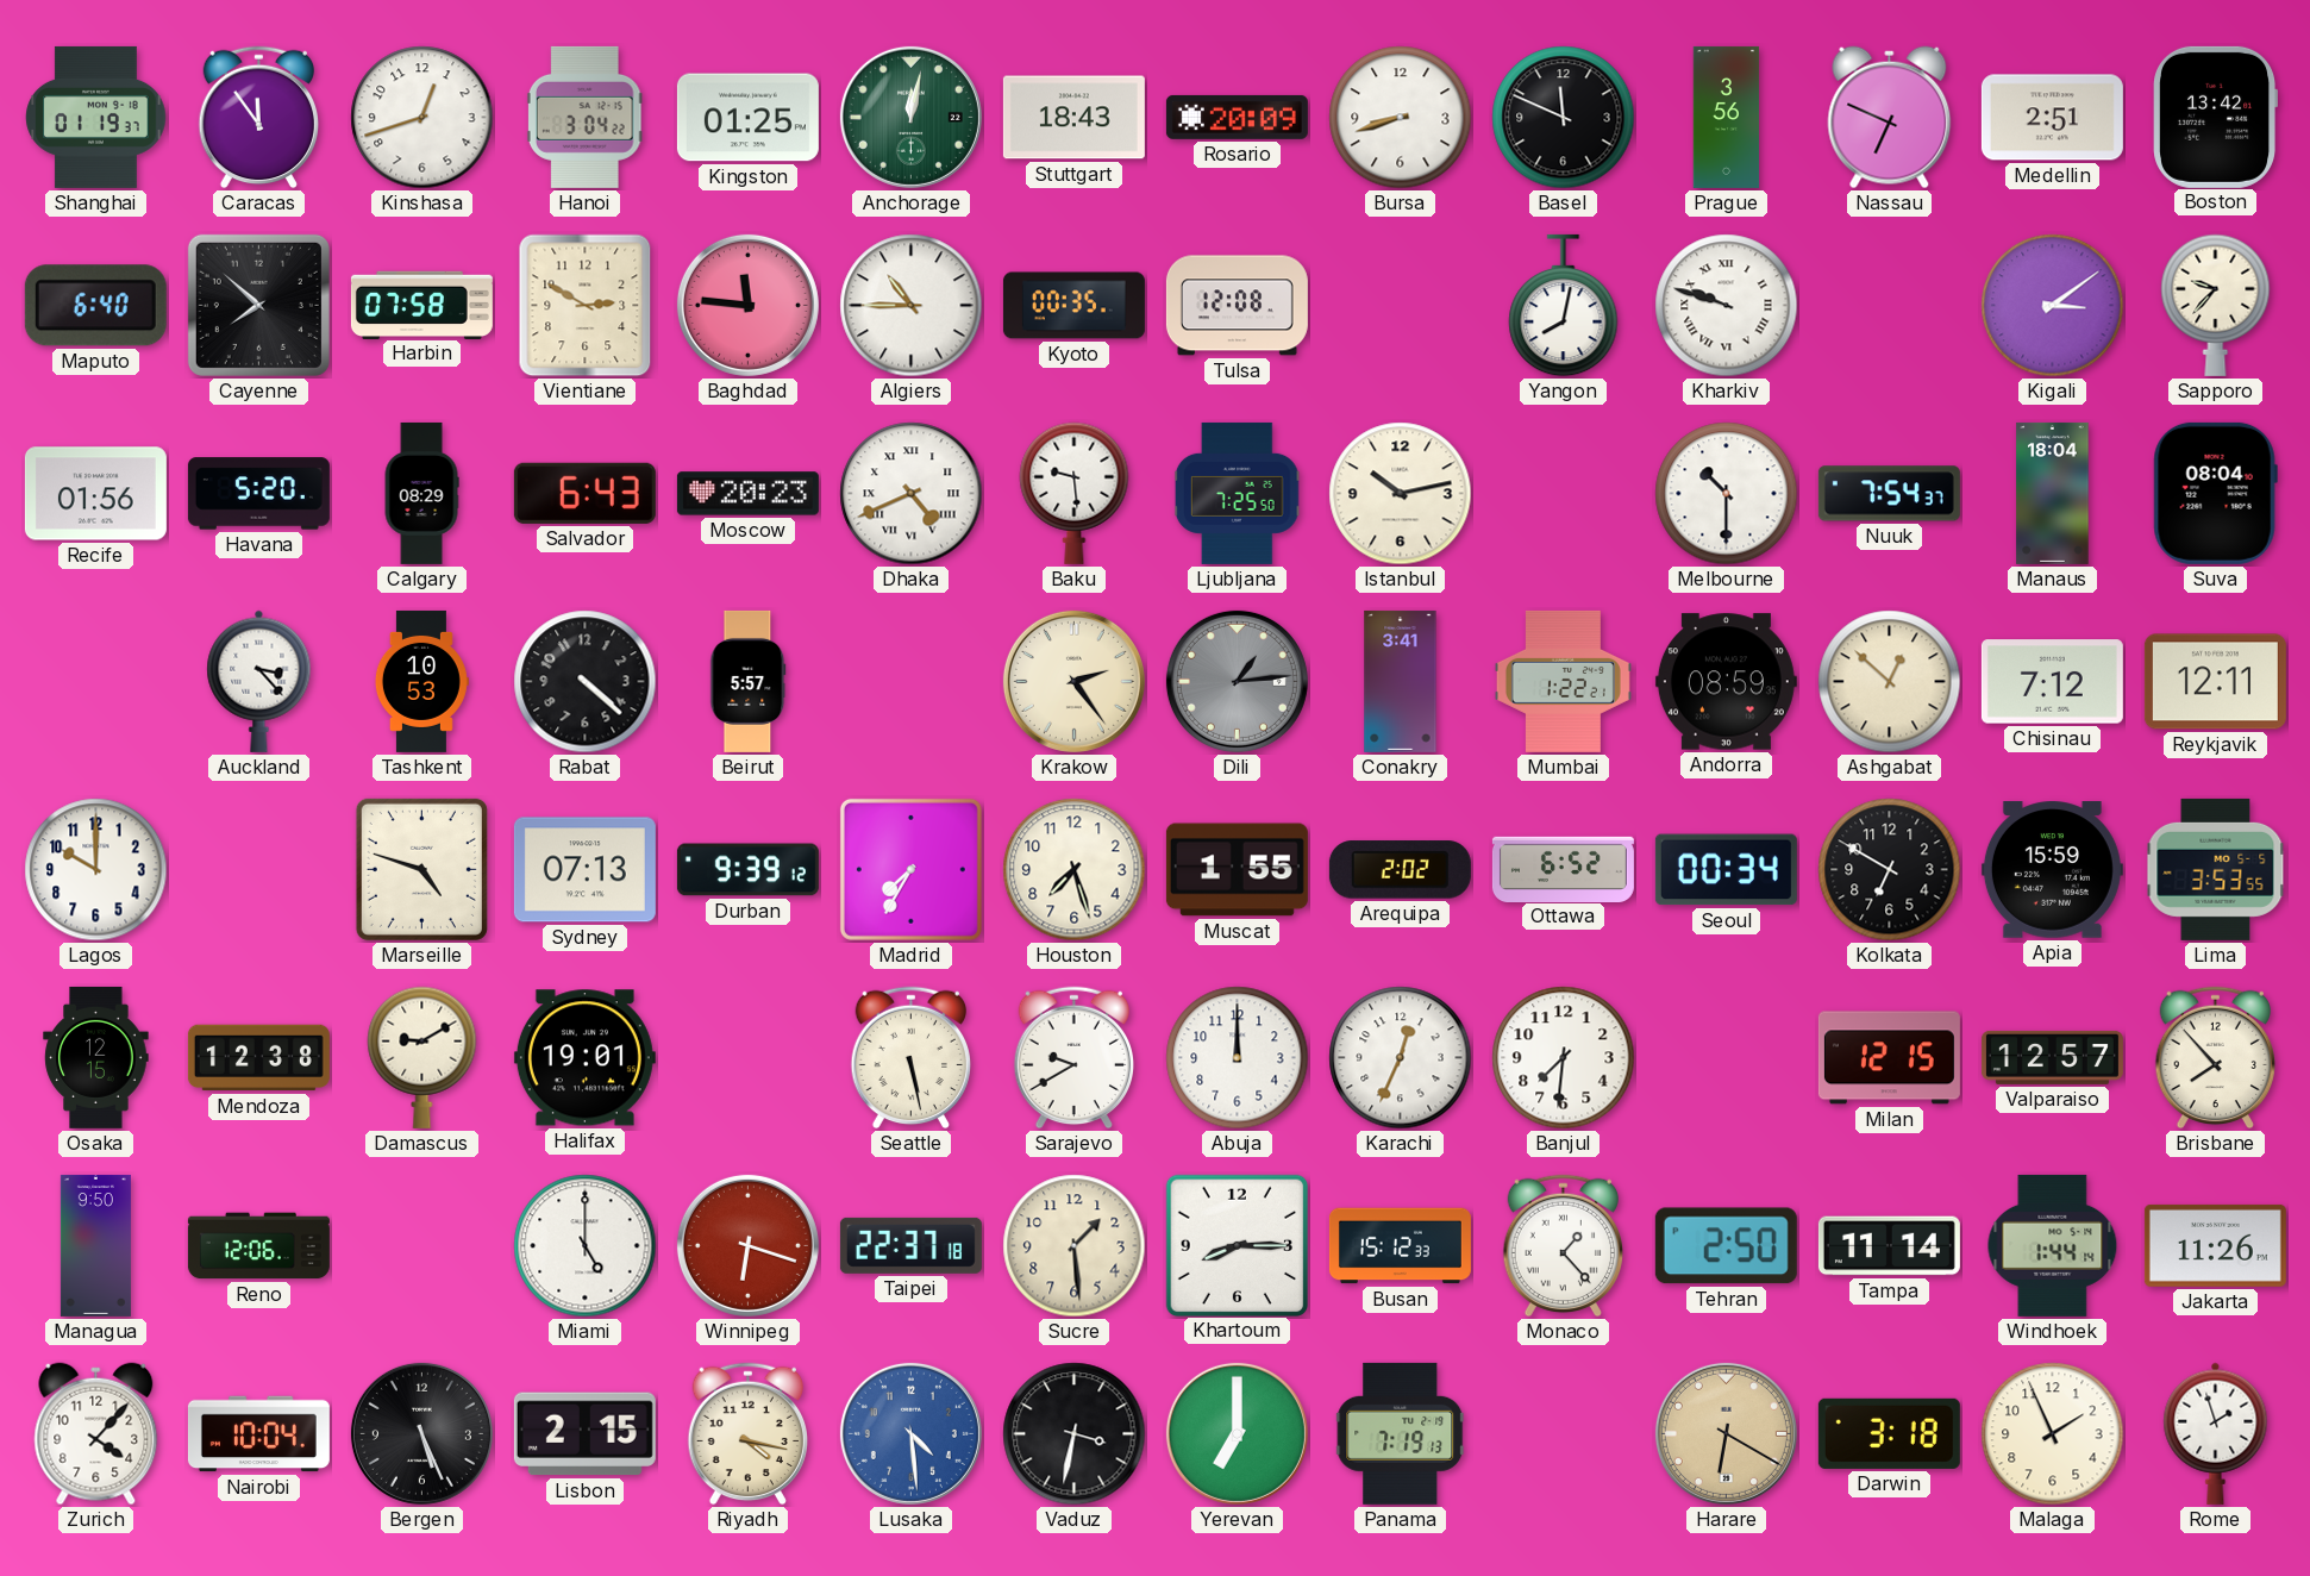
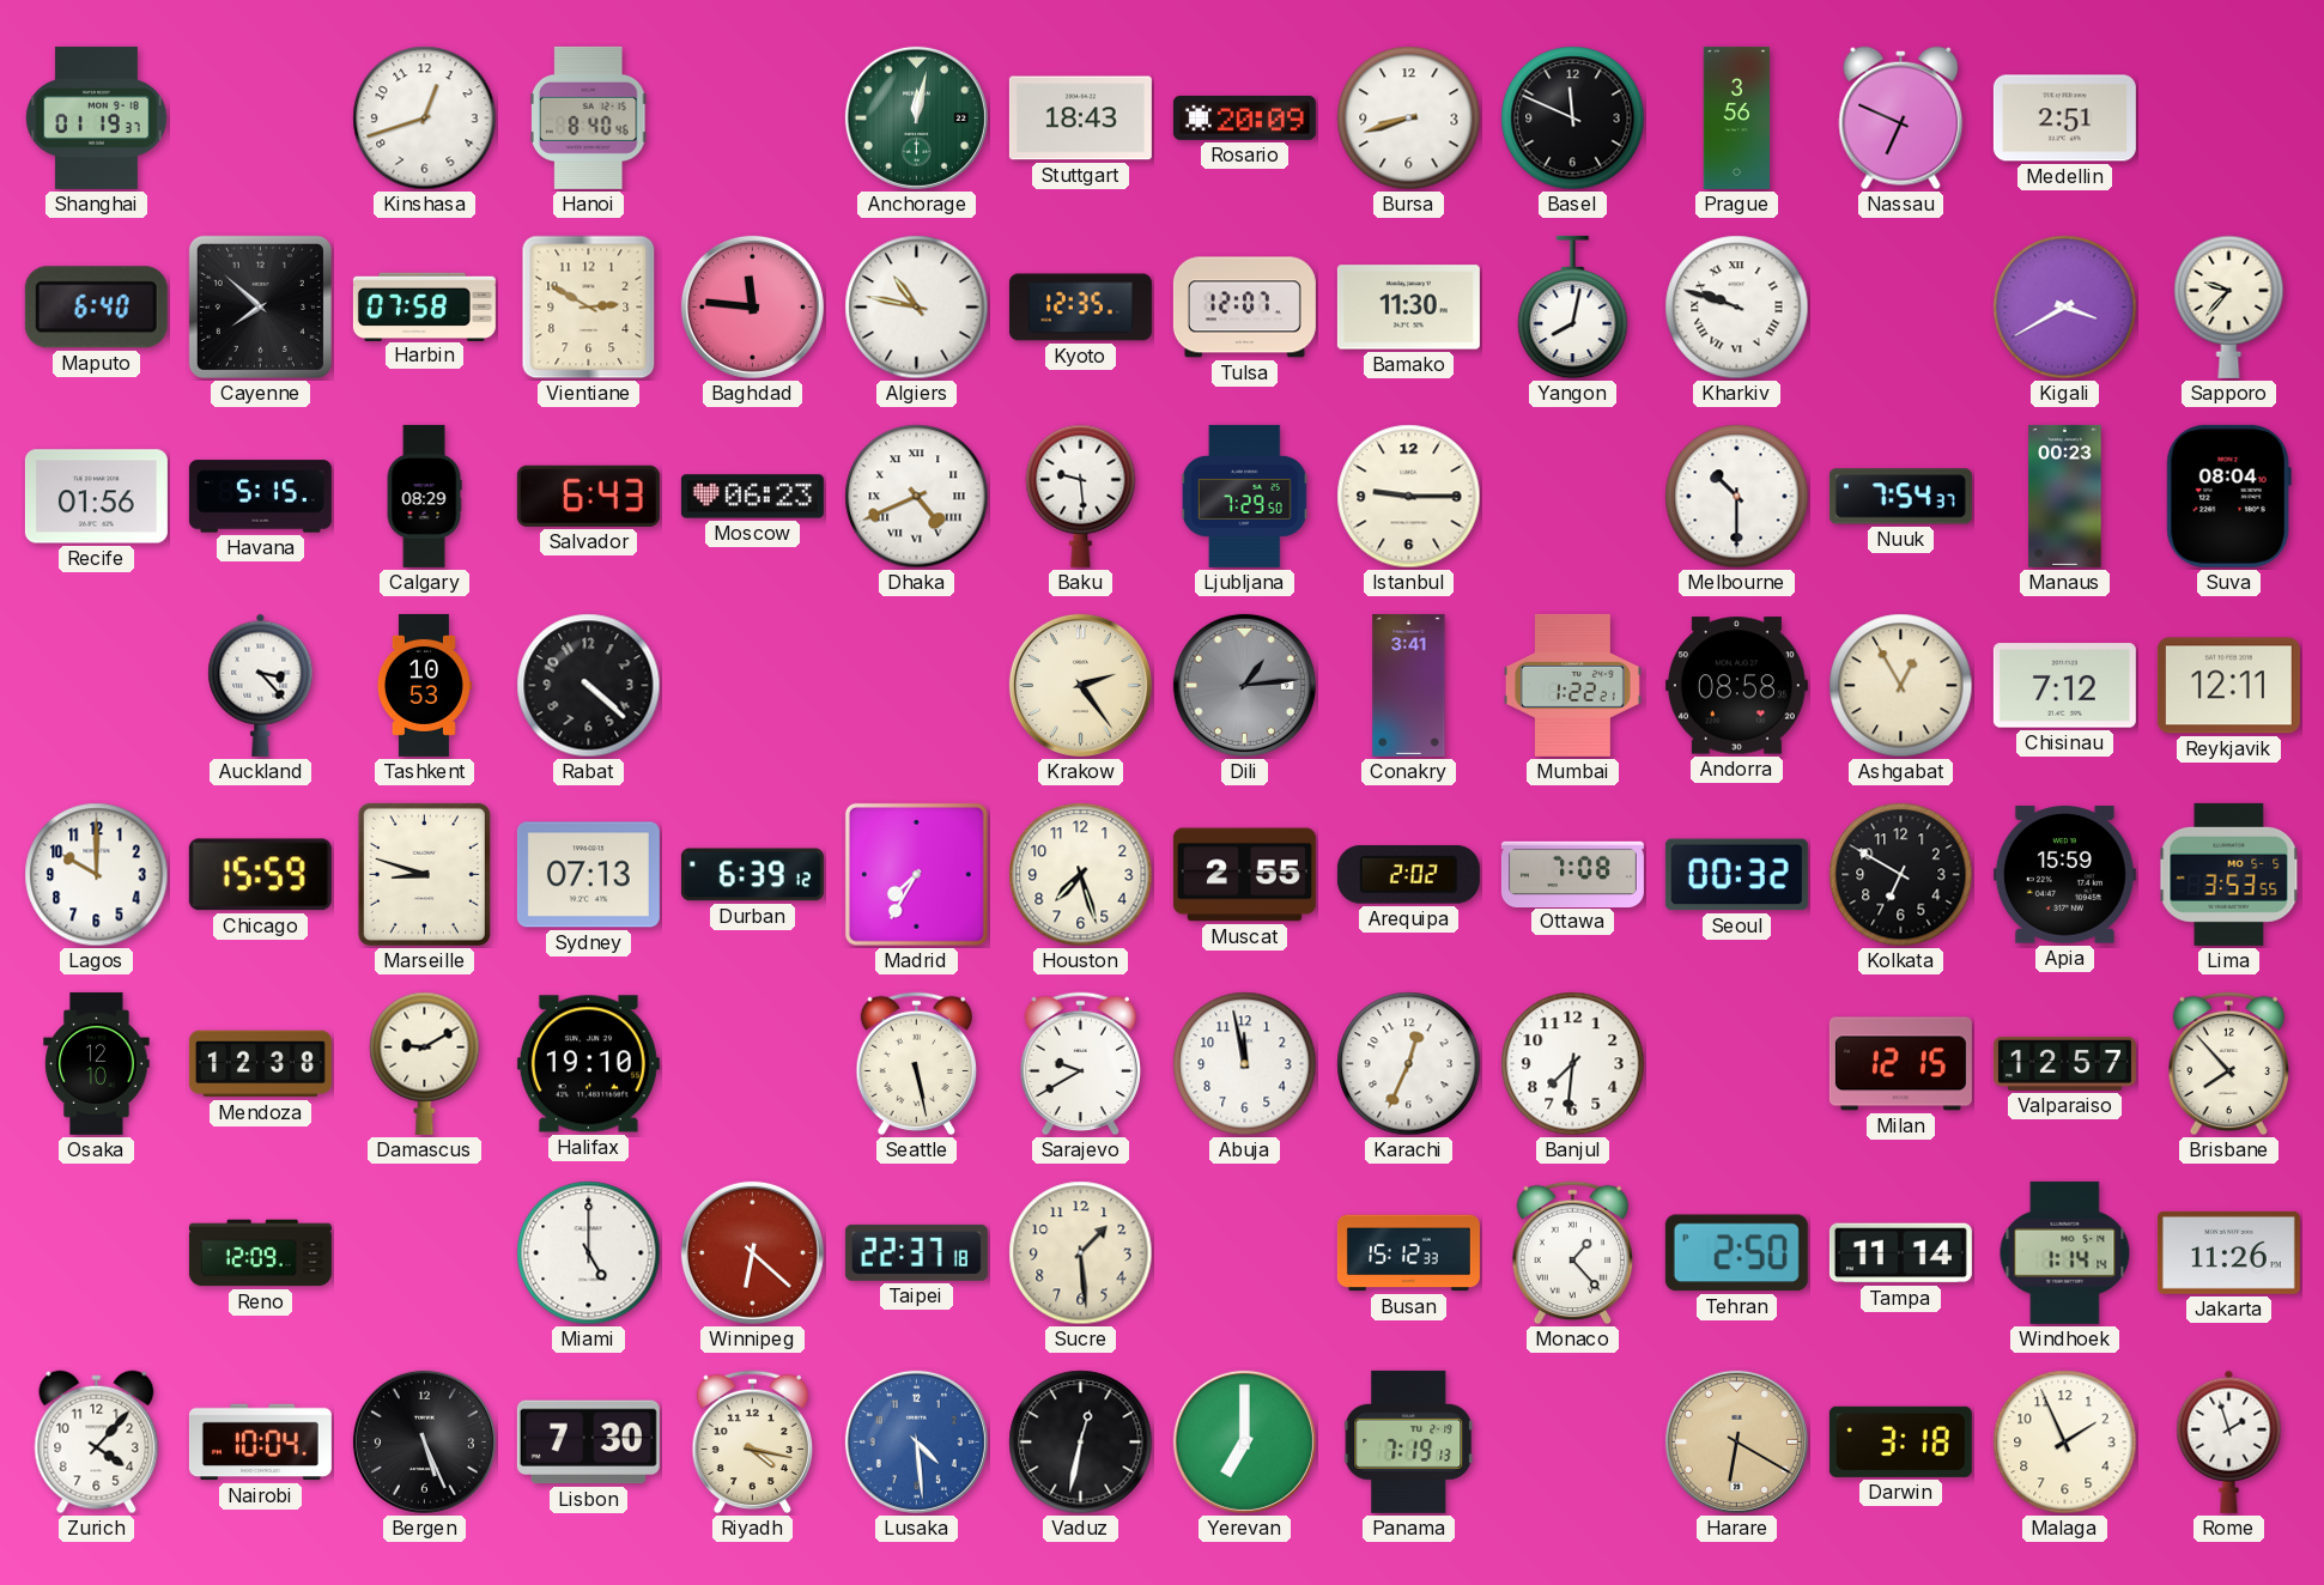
Caracas: 11:54 -> none
Hanoi: 3:04 -> 8:40
Kingston: 01:25 -> none
Boston: 13:42 -> none
Algiers: 10:45 -> 10:47
Kyoto: 00:35 -> 12:35
Tulsa: 12:08 -> 12:07
Bamako: none -> 11:30
Kigali: 3:09 -> 3:40
Havana: 5:20 -> 5:15
Moscow: 20:23 -> 06:23
Ljubljana: 7:25 -> 7:29
Istanbul: 10:13 -> 9:15
Manaus: 18:04 -> 00:23
Beirut: 5:57 -> none
Andorra: 08:59 -> 08:58
Ashgabat: 12:52 -> 12:55
Chicago: none -> 15:59
Marseille: 4:48 -> 8:48
Durban: 9:39 -> 6:39
Muscat: 1:55 -> 2:55
Ottawa: 6:52 -> 7:08
Seoul: 00:34 -> 00:32
Osaka: 12:15 -> 12:10
Halifax: 19:01 -> 19:10
Abuja: 12:00 -> 11:58
Managua: 9:50 -> none
Reno: 12:06 -> 12:09
Winnipeg: 6:18 -> 6:22
Khartoum: 8:15 -> none
Windhoek: 1:44 -> 1:14
Lisbon: 2:15 -> 7:30
Vaduz: 3:32 -> 12:32
